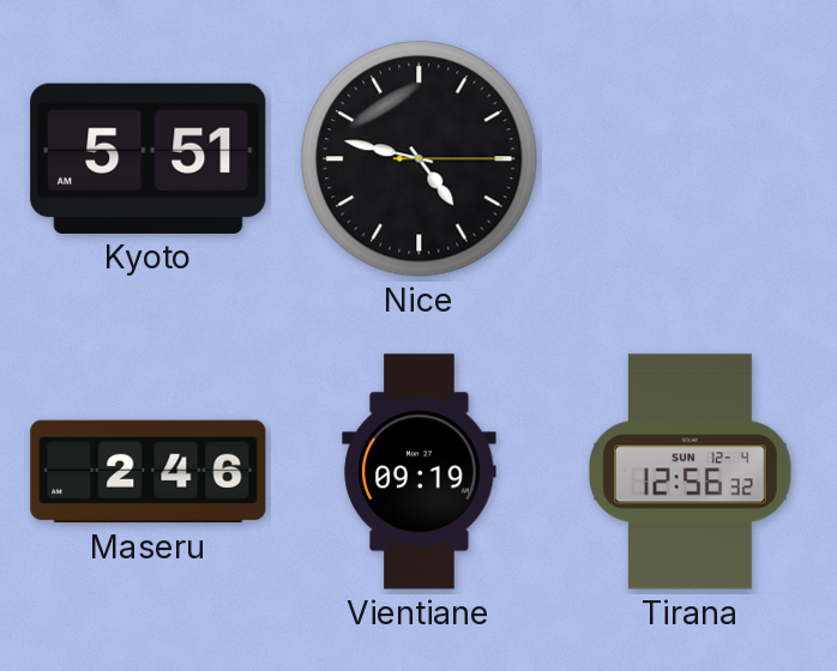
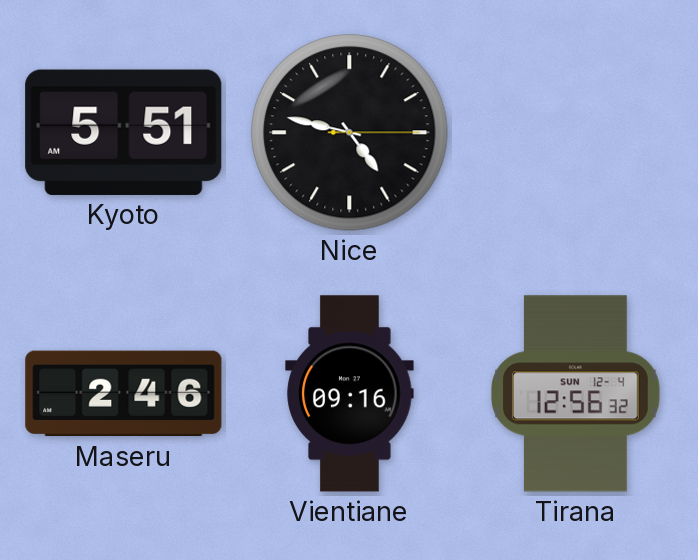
Vientiane: 09:19 -> 09:16
